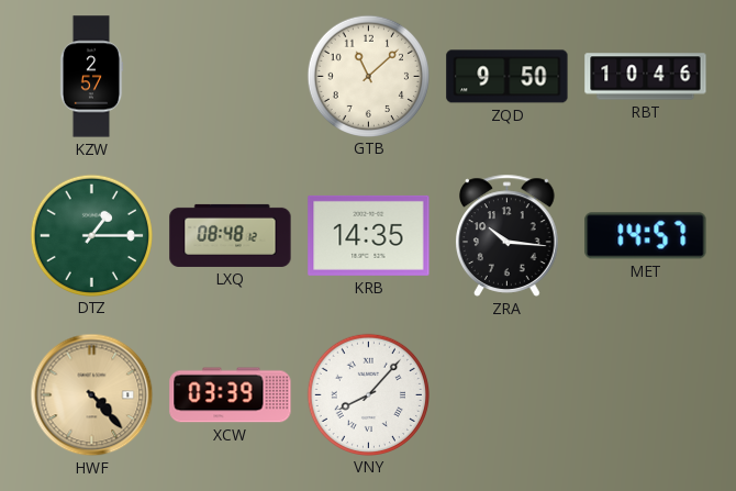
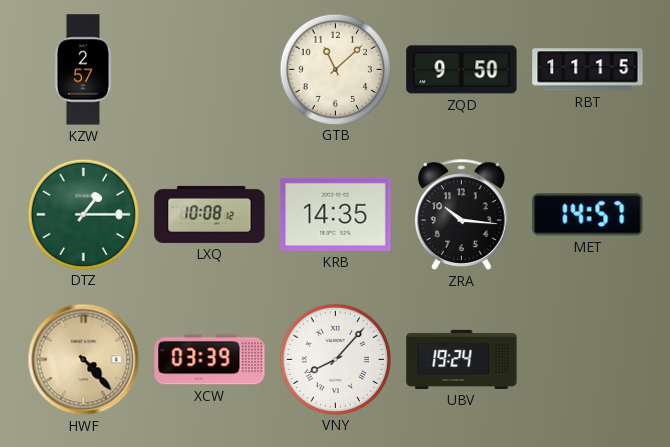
RBT: 10:46 -> 11:15
LXQ: 08:48 -> 10:08
UBV: none -> 19:24
